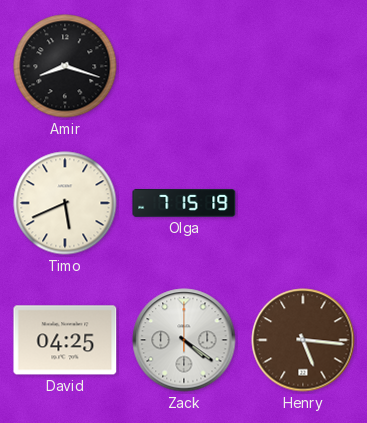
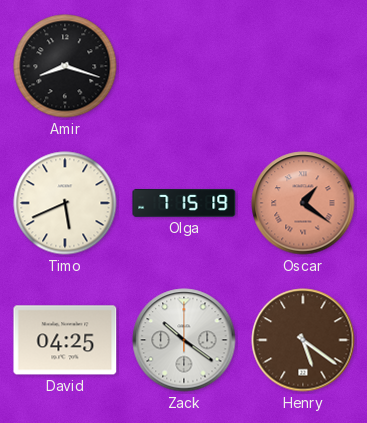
Oscar: none -> 1:21
Zack: 4:21 -> 10:21
Henry: 5:16 -> 5:21
